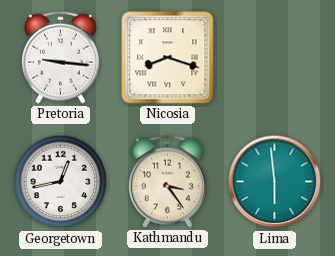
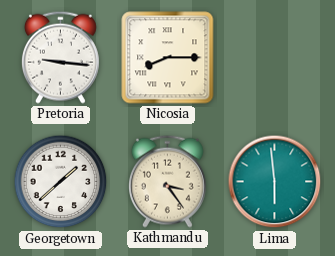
Nicosia: 8:18 -> 8:15
Georgetown: 12:43 -> 1:38
